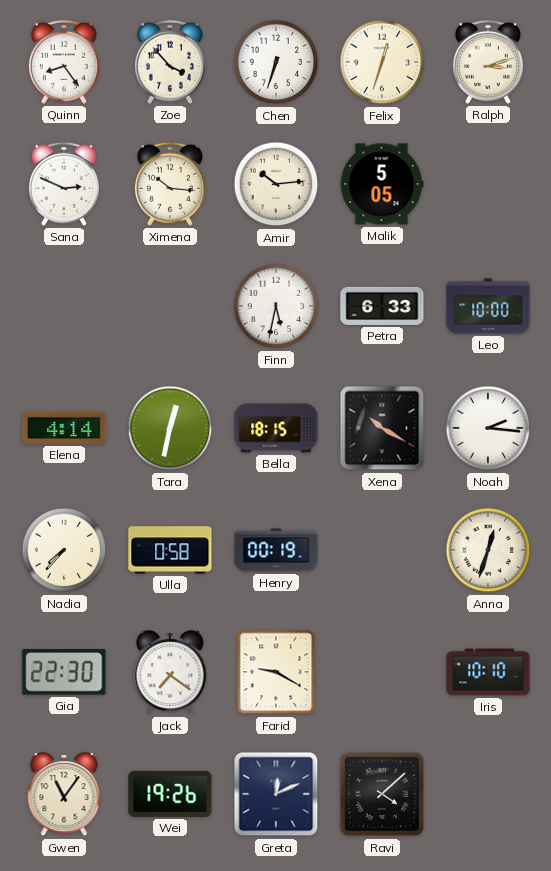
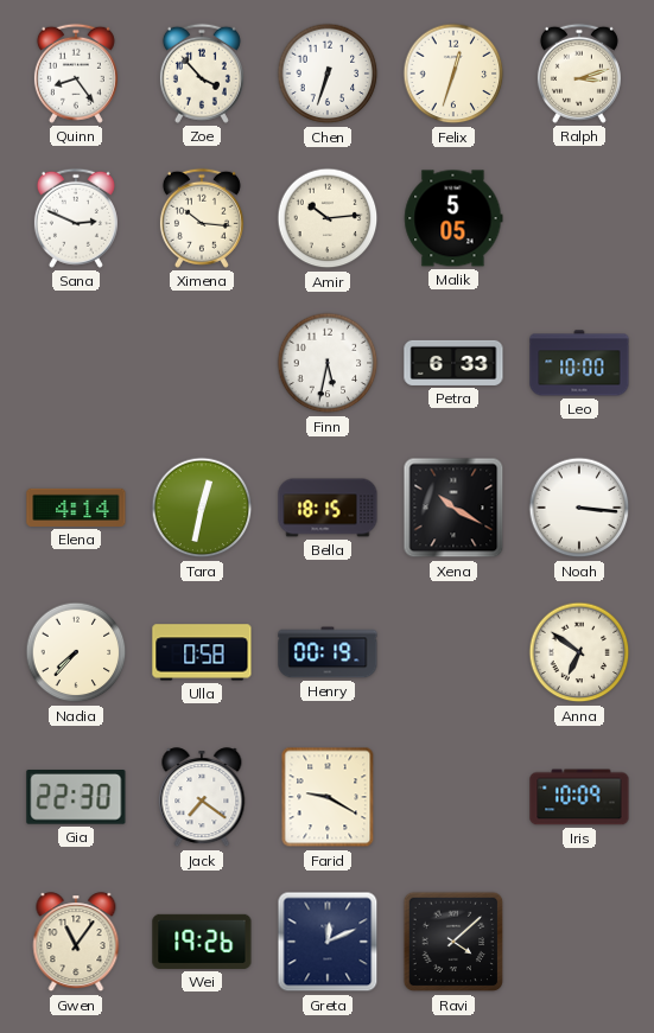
Noah: 2:16 -> 3:16
Anna: 12:33 -> 6:51
Iris: 10:10 -> 10:09
